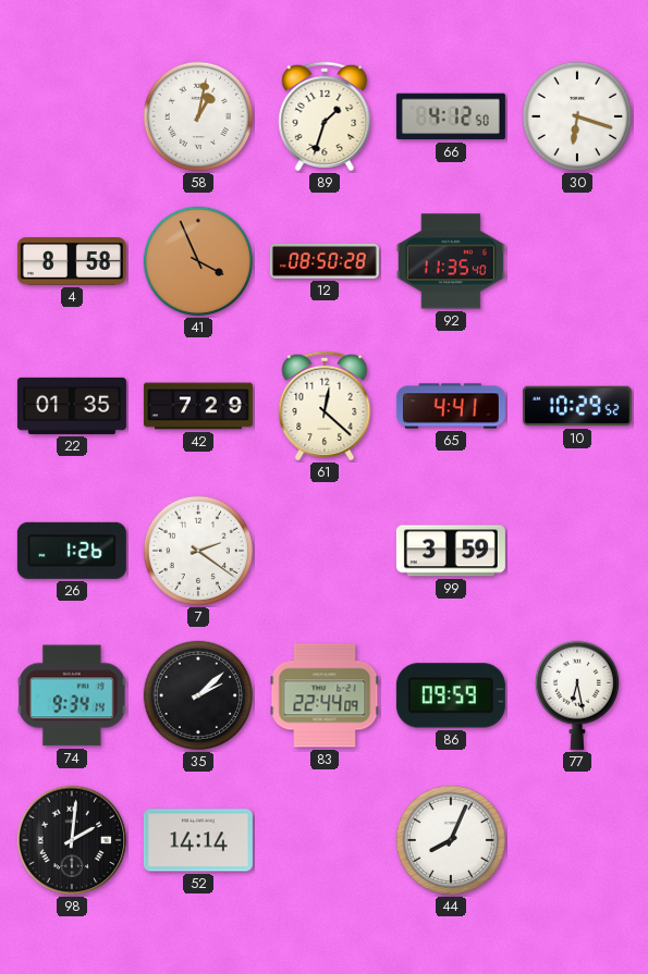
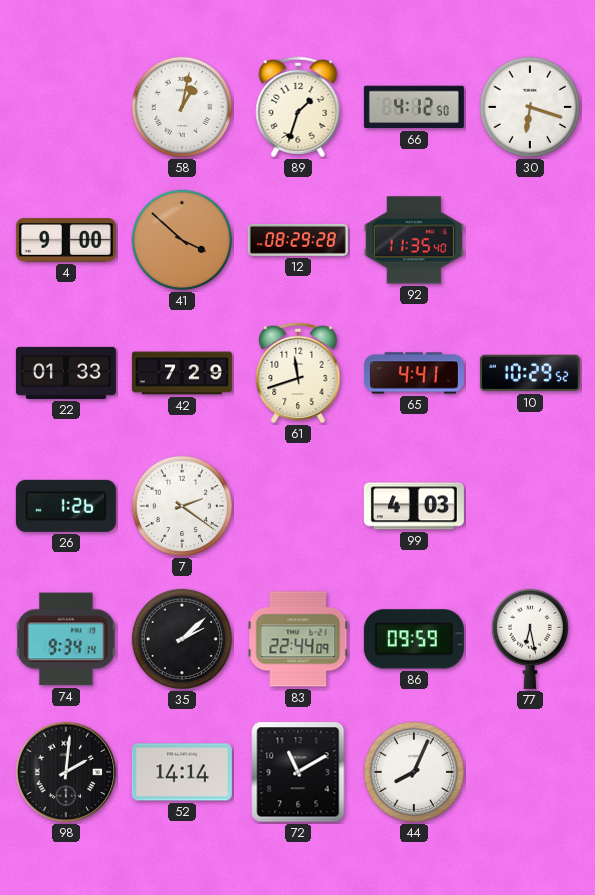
4: 8:58 -> 9:00
41: 3:56 -> 3:52
12: 08:50 -> 08:29
22: 01:35 -> 01:33
61: 12:22 -> 11:42
99: 3:59 -> 4:03
72: none -> 11:10
